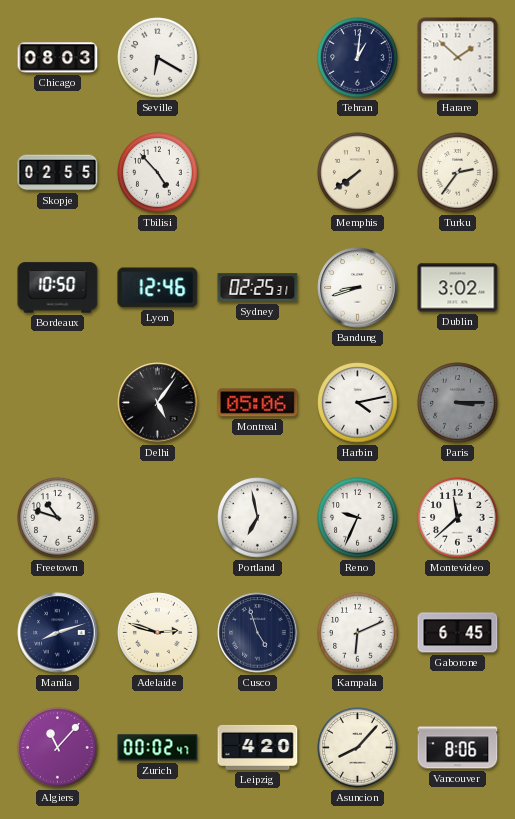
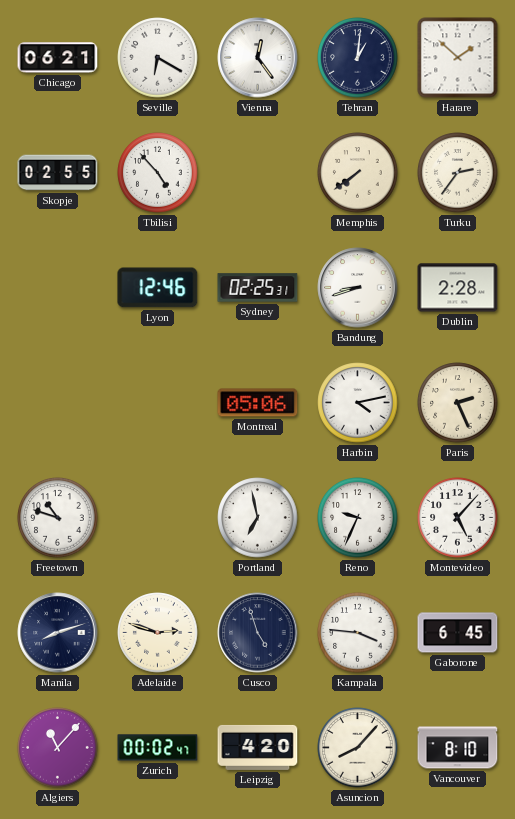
Chicago: 08:03 -> 06:21
Vienna: none -> 12:24
Bordeaux: 10:50 -> none
Dublin: 3:02 -> 2:28
Delhi: 5:06 -> none
Paris: 3:15 -> 2:26
Paris dial: grey -> cream
Montevideo: 11:38 -> 5:07
Kampala: 6:11 -> 3:46
Vancouver: 8:06 -> 8:10
